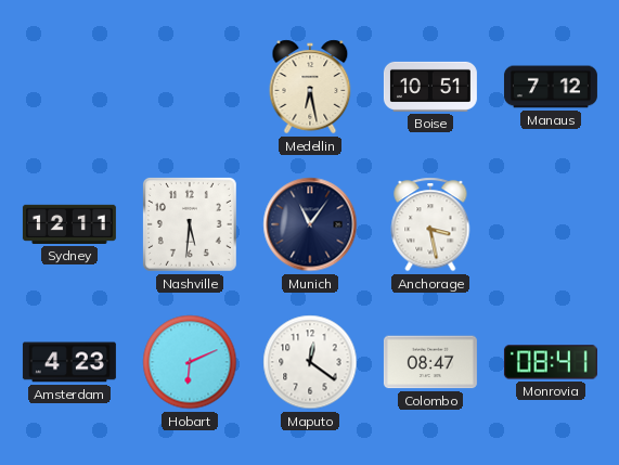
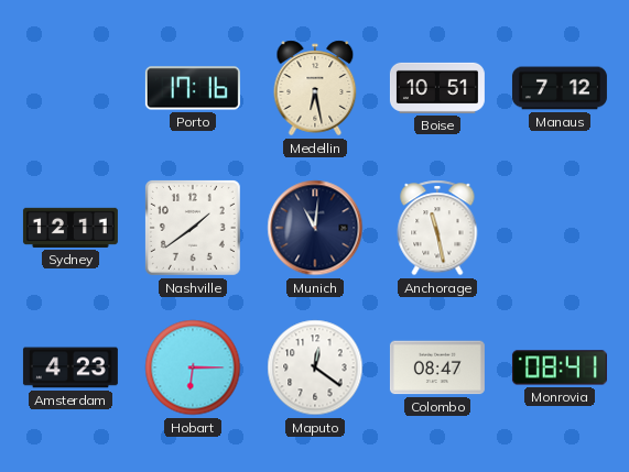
Porto: none -> 17:16
Nashville: 5:31 -> 1:39
Munich: 11:06 -> 11:01
Anchorage: 3:28 -> 11:28
Hobart: 6:11 -> 6:15
